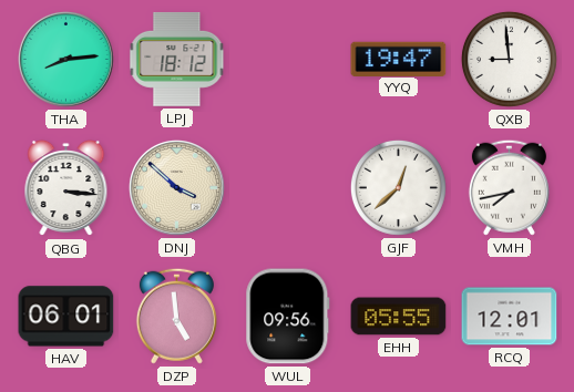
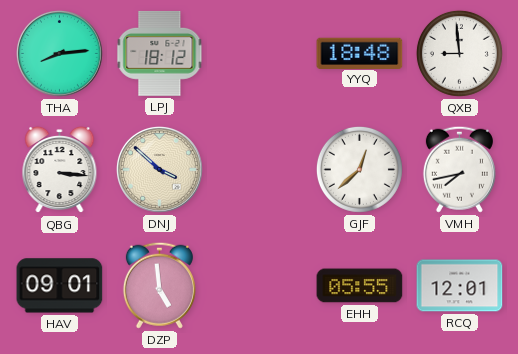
YYQ: 19:47 -> 18:48
HAV: 06:01 -> 09:01
WUL: 09:56 -> none
